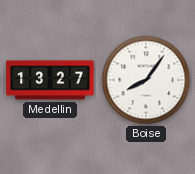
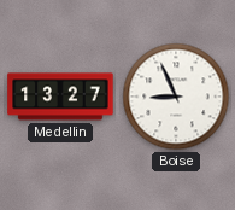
Boise: 8:06 -> 8:56
